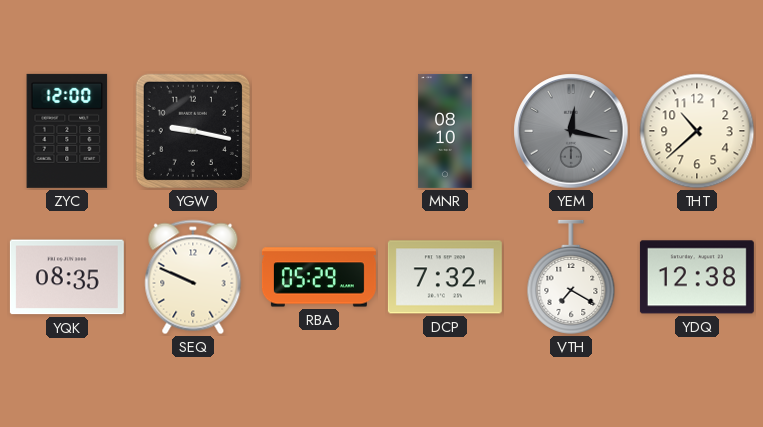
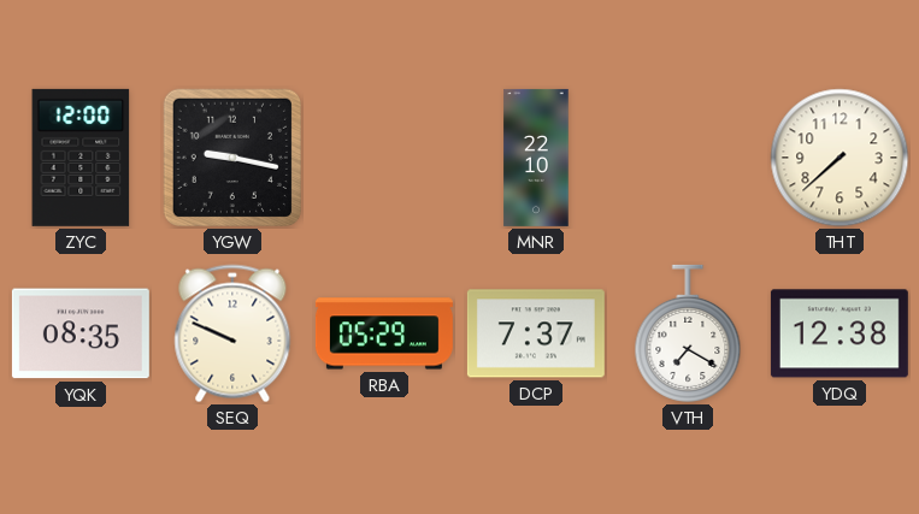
MNR: 08:10 -> 22:10
YEM: 12:17 -> none
THT: 10:38 -> 7:38
DCP: 7:32 -> 7:37
